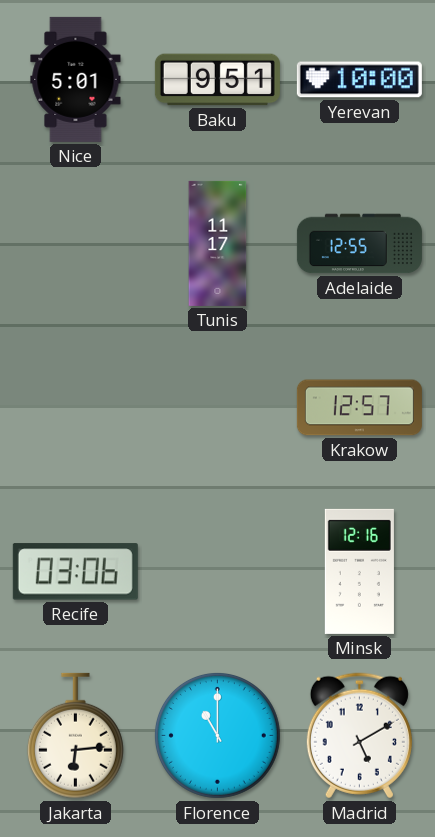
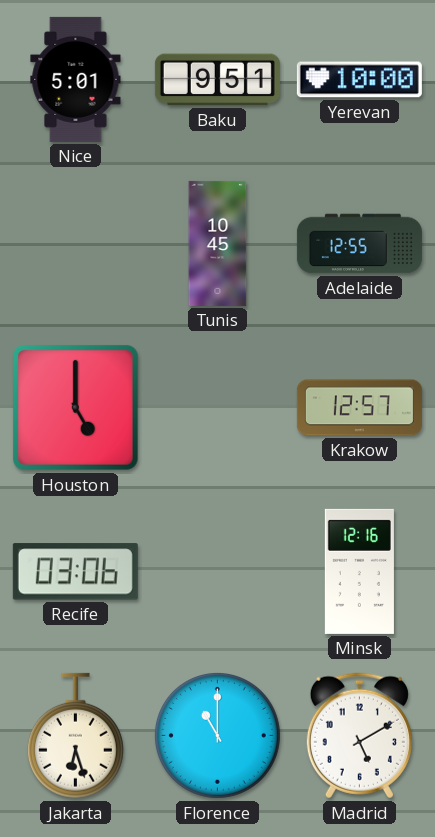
Tunis: 11:17 -> 10:45
Houston: none -> 5:00
Jakarta: 6:14 -> 6:27
